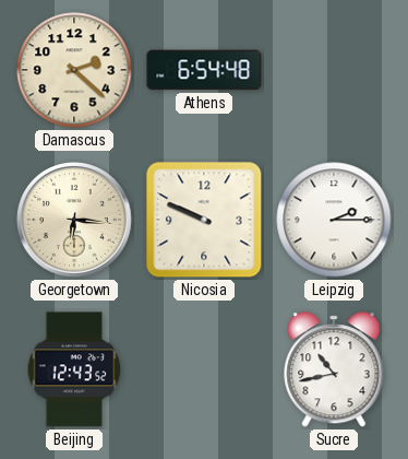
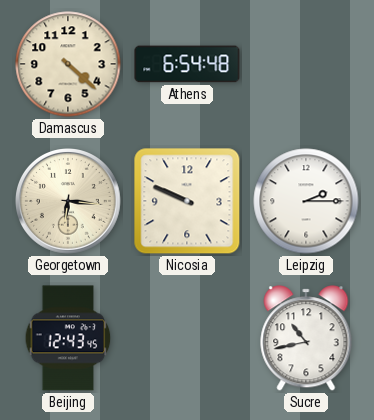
Damascus: 2:22 -> 4:22
Beijing: 12:43:52 -> 12:43:45
